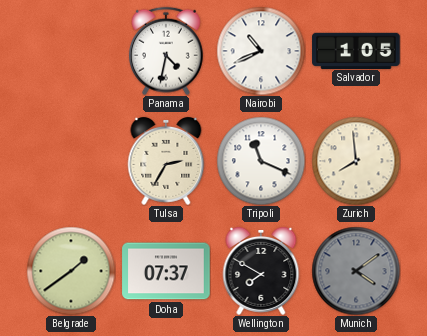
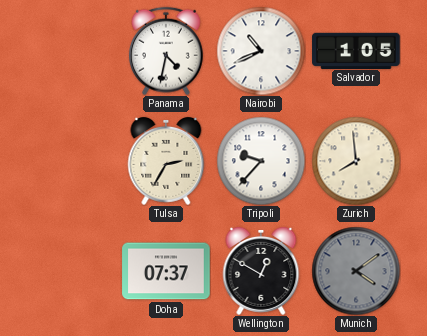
Tripoli: 11:19 -> 9:37
Belgrade: 1:39 -> none
Wellington: 7:50 -> 12:50
